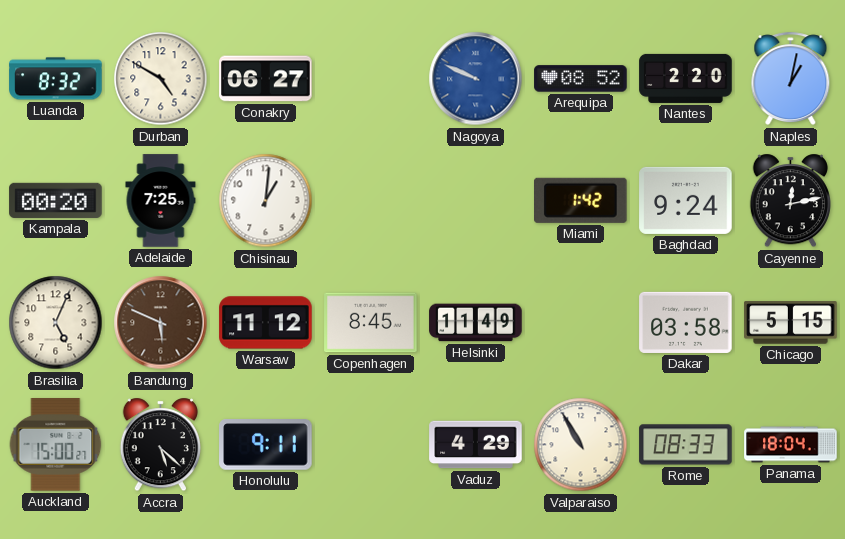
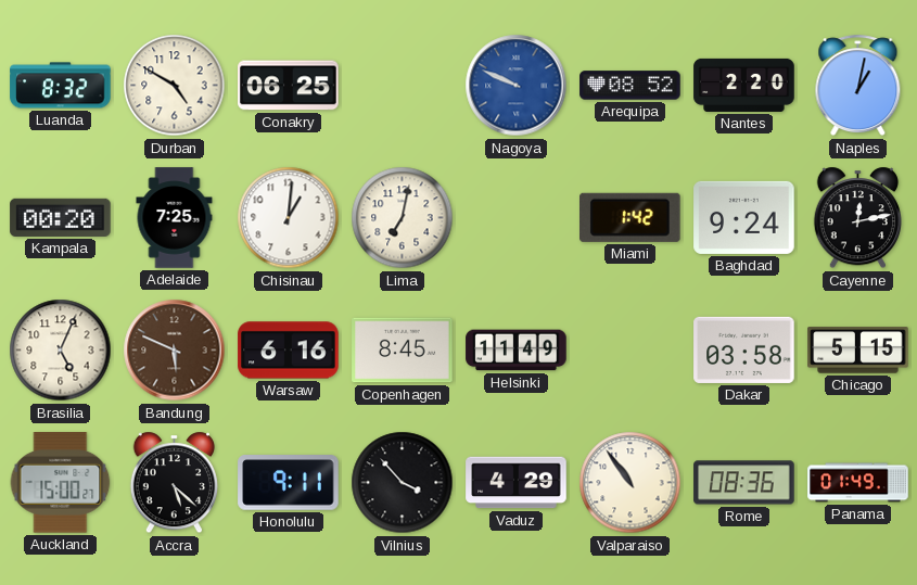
Conakry: 06:27 -> 06:25
Lima: none -> 7:02
Warsaw: 11:12 -> 6:16
Vilnius: none -> 3:53
Valparaiso: 10:55 -> 10:54
Rome: 08:33 -> 08:36
Panama: 18:04 -> 01:49
